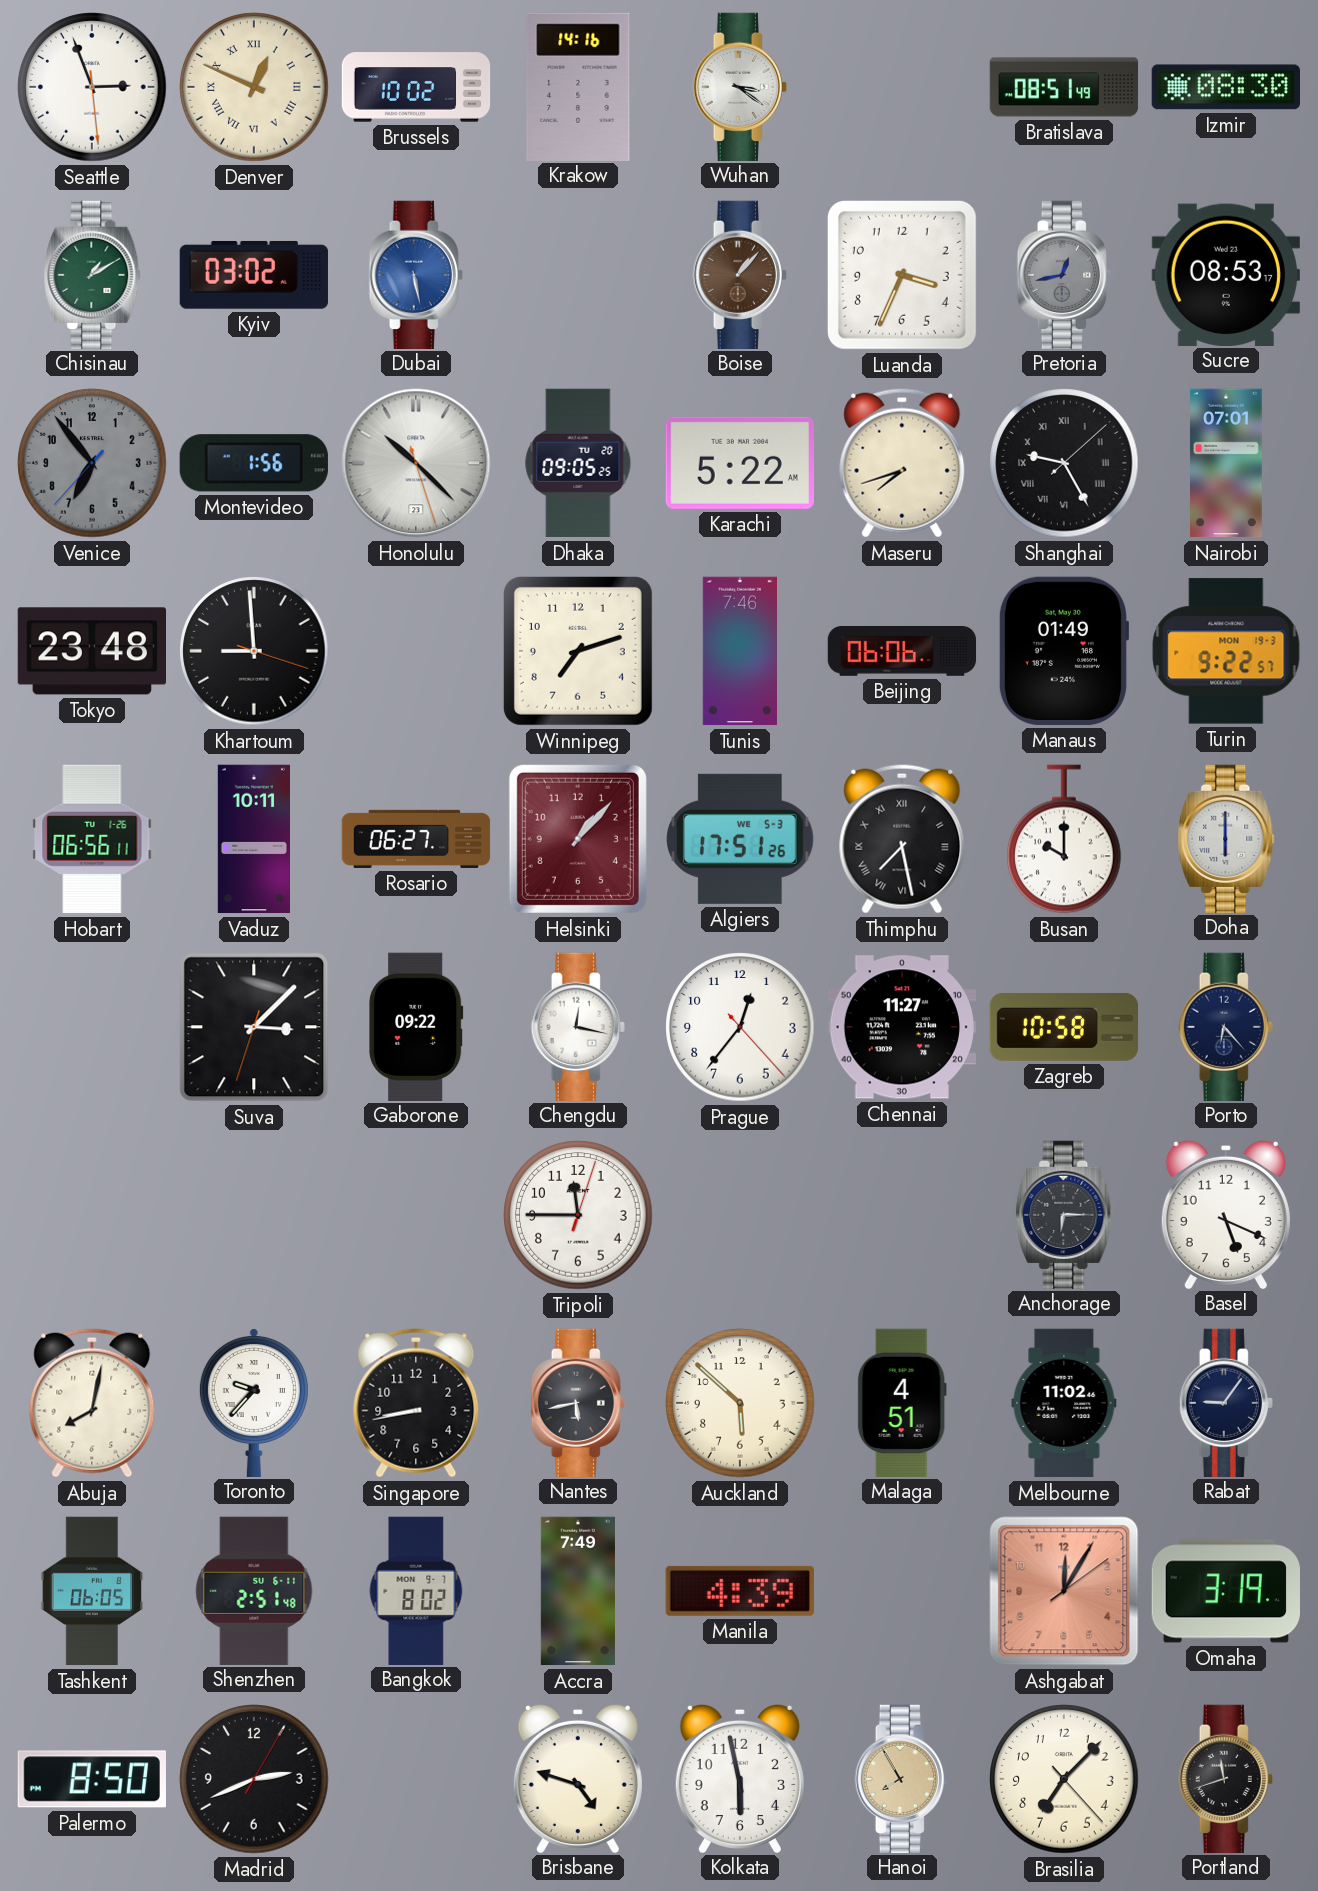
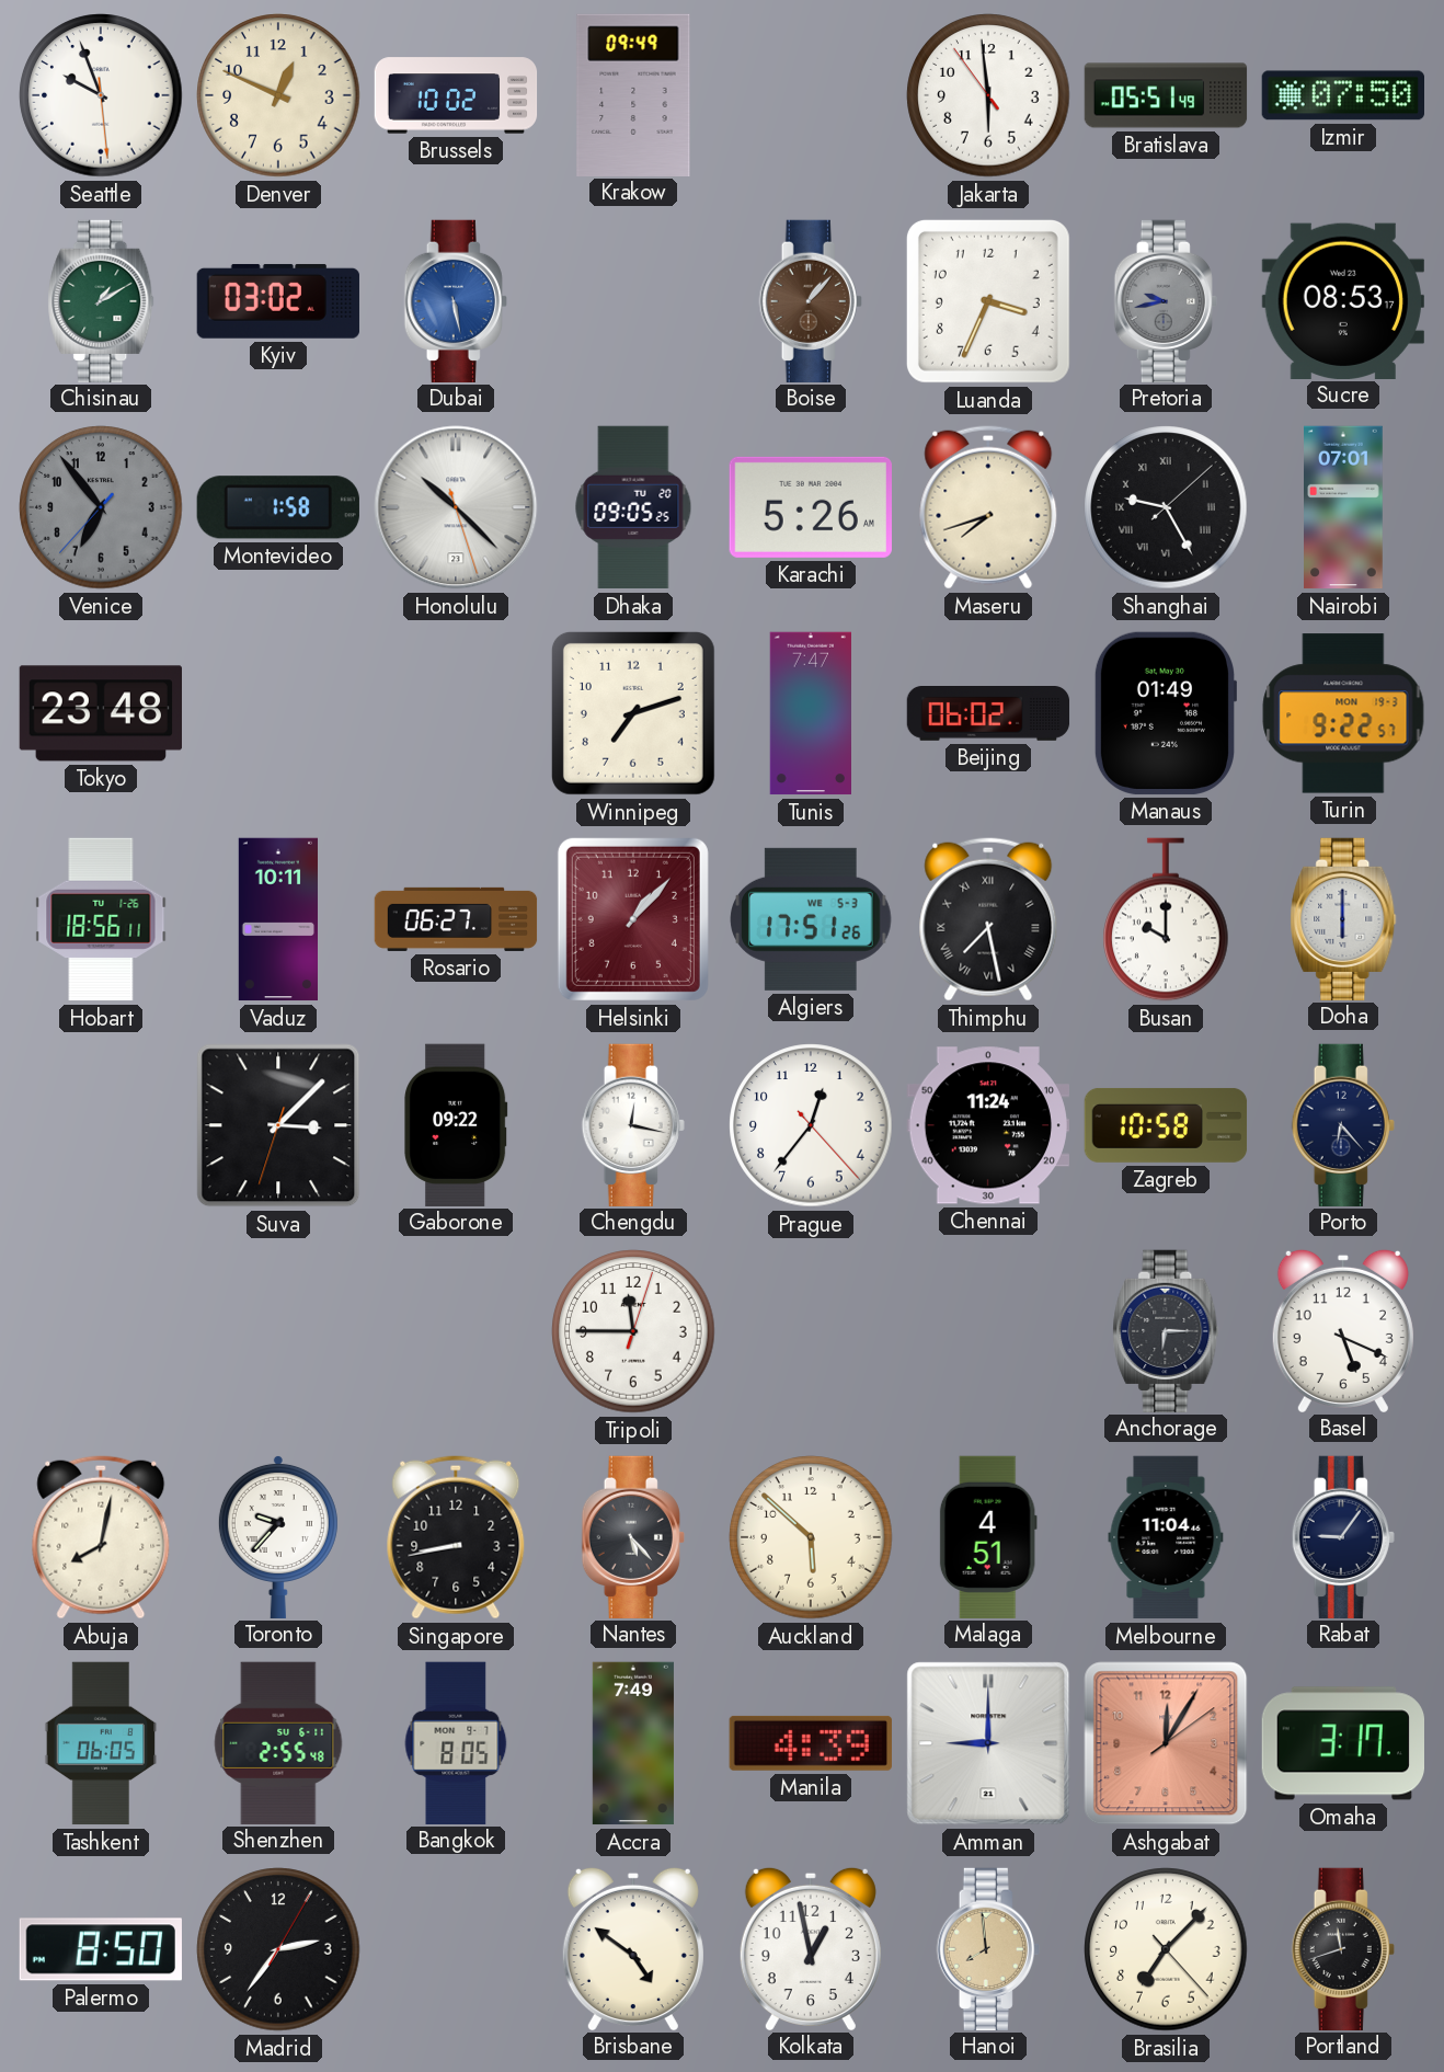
Seattle: 2:56 -> 9:56
Denver numerals: Roman -> Arabic
Krakow: 14:16 -> 09:49
Wuhan: 3:21 -> none
Jakarta: none -> 5:58
Bratislava: 08:51 -> 05:51
Izmir: 08:30 -> 07:50
Pretoria: 12:43 -> 9:43
Montevideo: 1:56 -> 1:58
Karachi: 5:22 -> 5:26
Khartoum: 8:59 -> none
Tunis: 7:46 -> 7:47
Beijing: 06:06 -> 06:02
Hobart: 06:56 -> 18:56
Chennai: 11:27 -> 11:24
Nantes: 5:43 -> 5:23
Melbourne: 11:02 -> 11:04
Shenzhen: 2:51 -> 2:55
Bangkok: 8:02 -> 8:05
Amman: none -> 9:00
Omaha: 3:19 -> 3:17
Madrid: 2:41 -> 2:36
Brisbane: 4:48 -> 4:51
Kolkata: 5:58 -> 12:58
Hanoi: 7:55 -> 7:59
